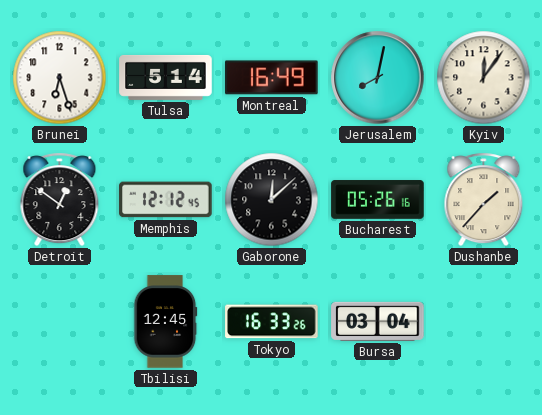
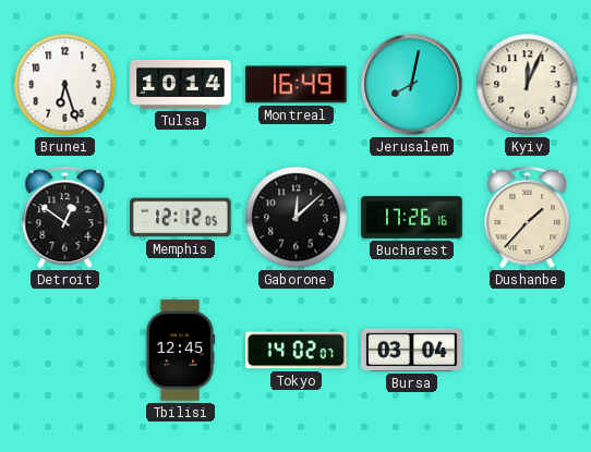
Tulsa: 5:14 -> 10:14
Kyiv: 12:06 -> 12:04
Memphis: 12:12:45 -> 12:12:05
Bucharest: 05:26 -> 17:26
Tokyo: 16:33 -> 14:02
